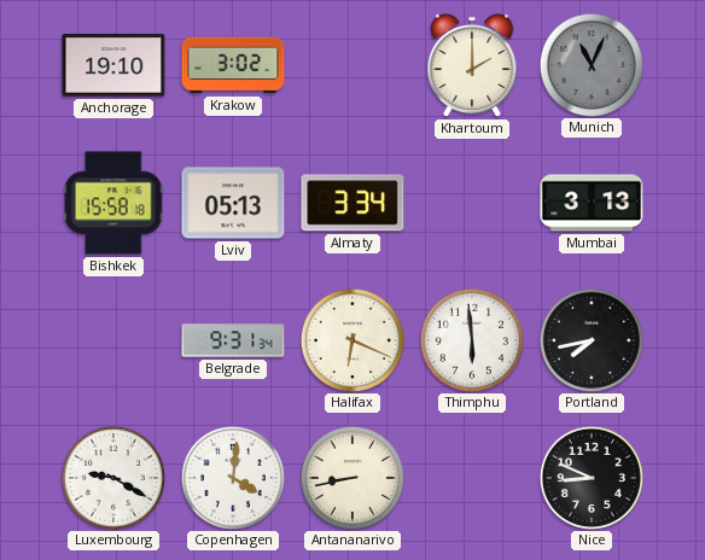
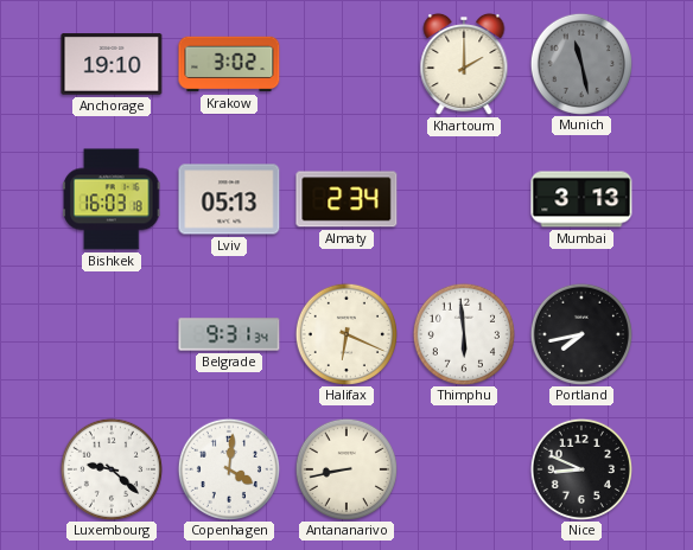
Munich: 11:04 -> 11:28
Bishkek: 15:58 -> 16:03
Almaty: 3:34 -> 2:34
Luxembourg: 9:20 -> 9:22
